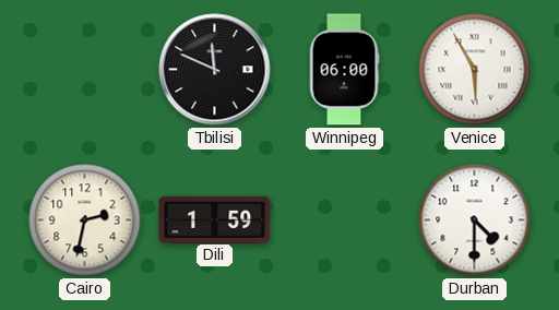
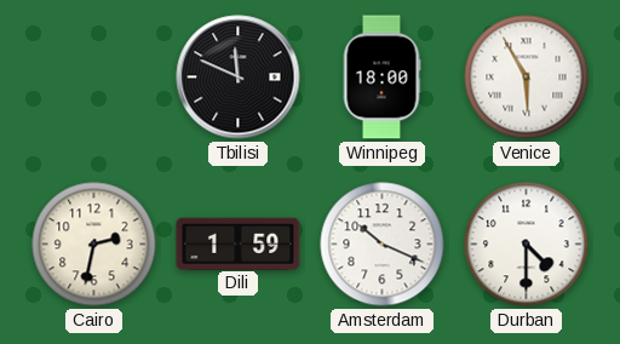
Winnipeg: 06:00 -> 18:00
Amsterdam: none -> 10:19
